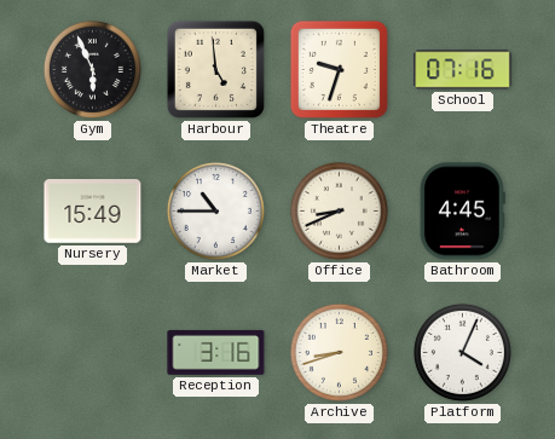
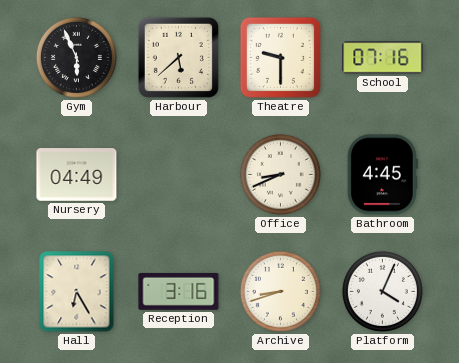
Harbour: 4:59 -> 5:38
Theatre: 9:33 -> 9:30
Nursery: 15:49 -> 04:49
Market: 10:45 -> none
Hall: none -> 6:25
